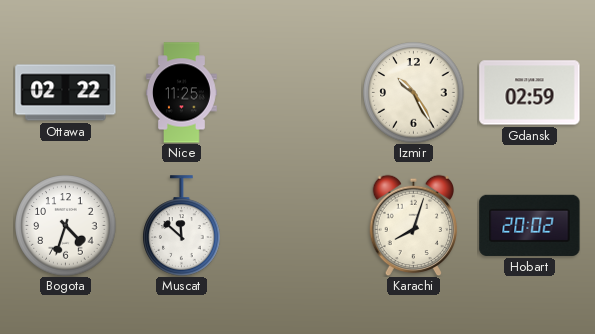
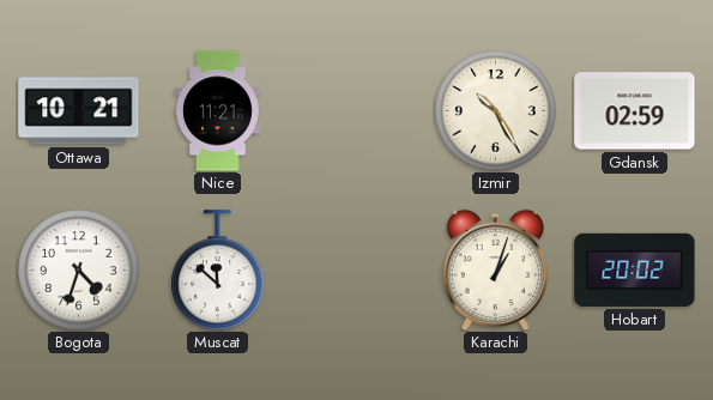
Ottawa: 02:22 -> 10:21
Nice: 11:25 -> 11:21
Karachi: 8:03 -> 1:03
